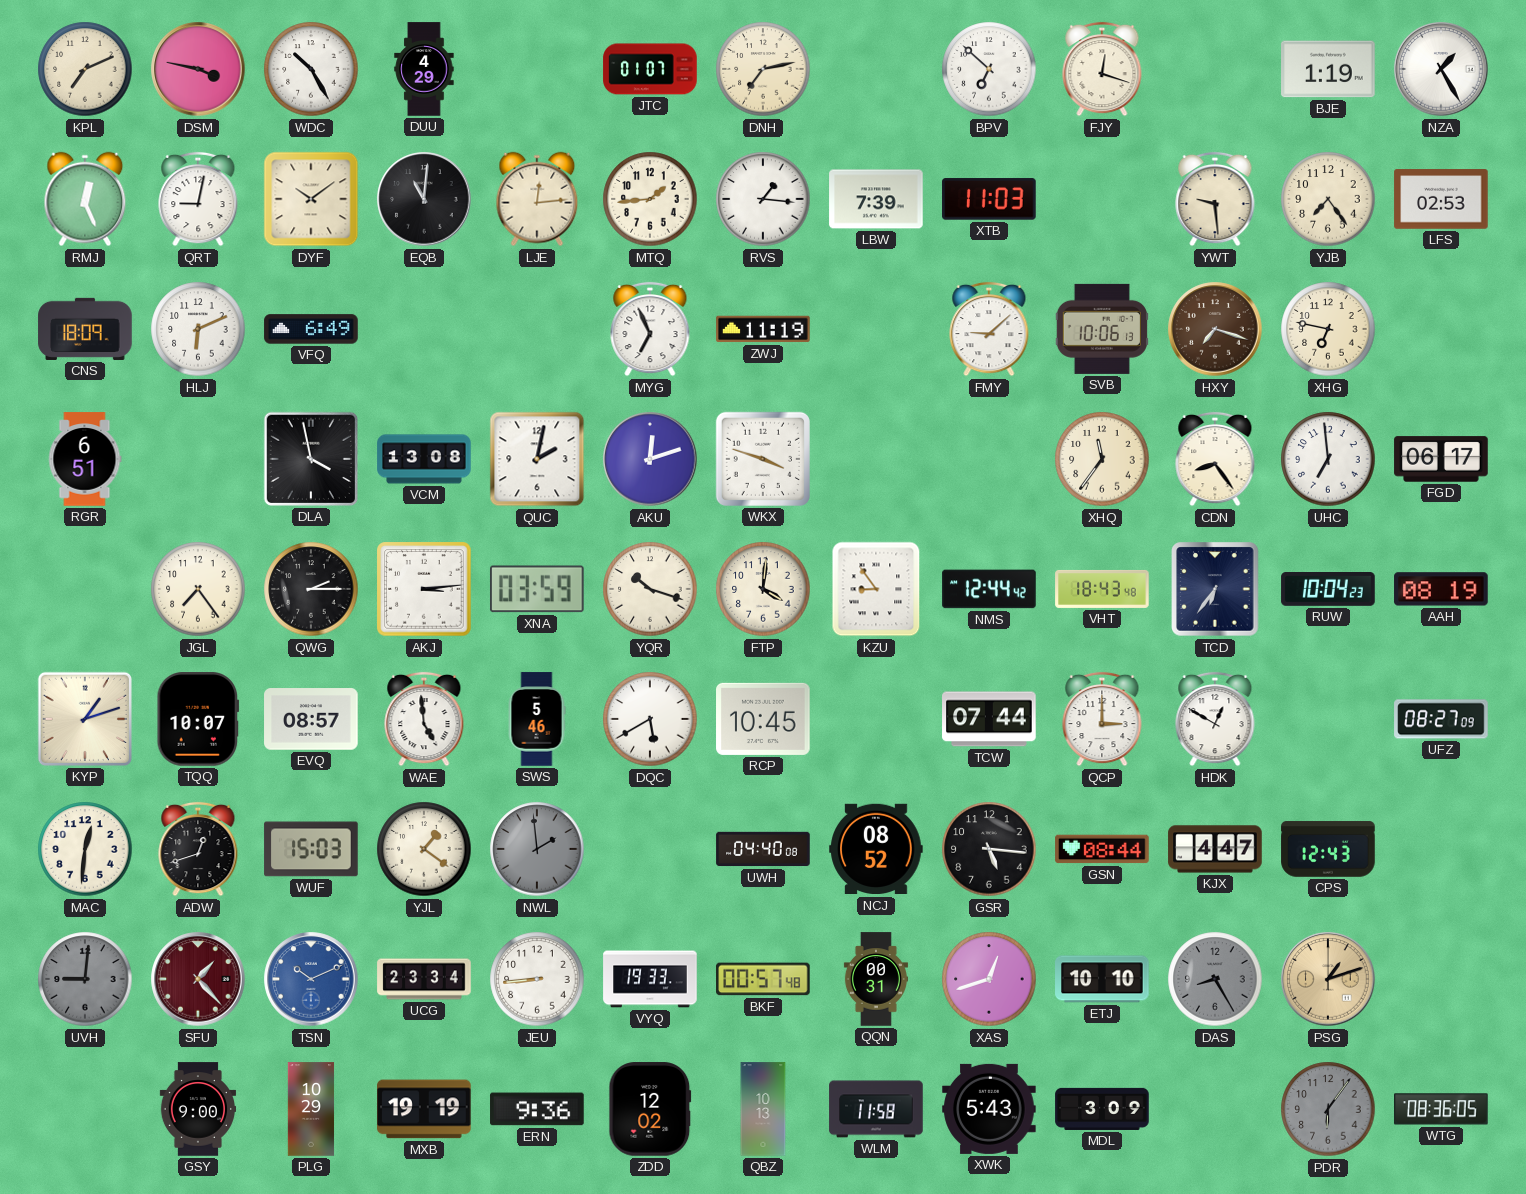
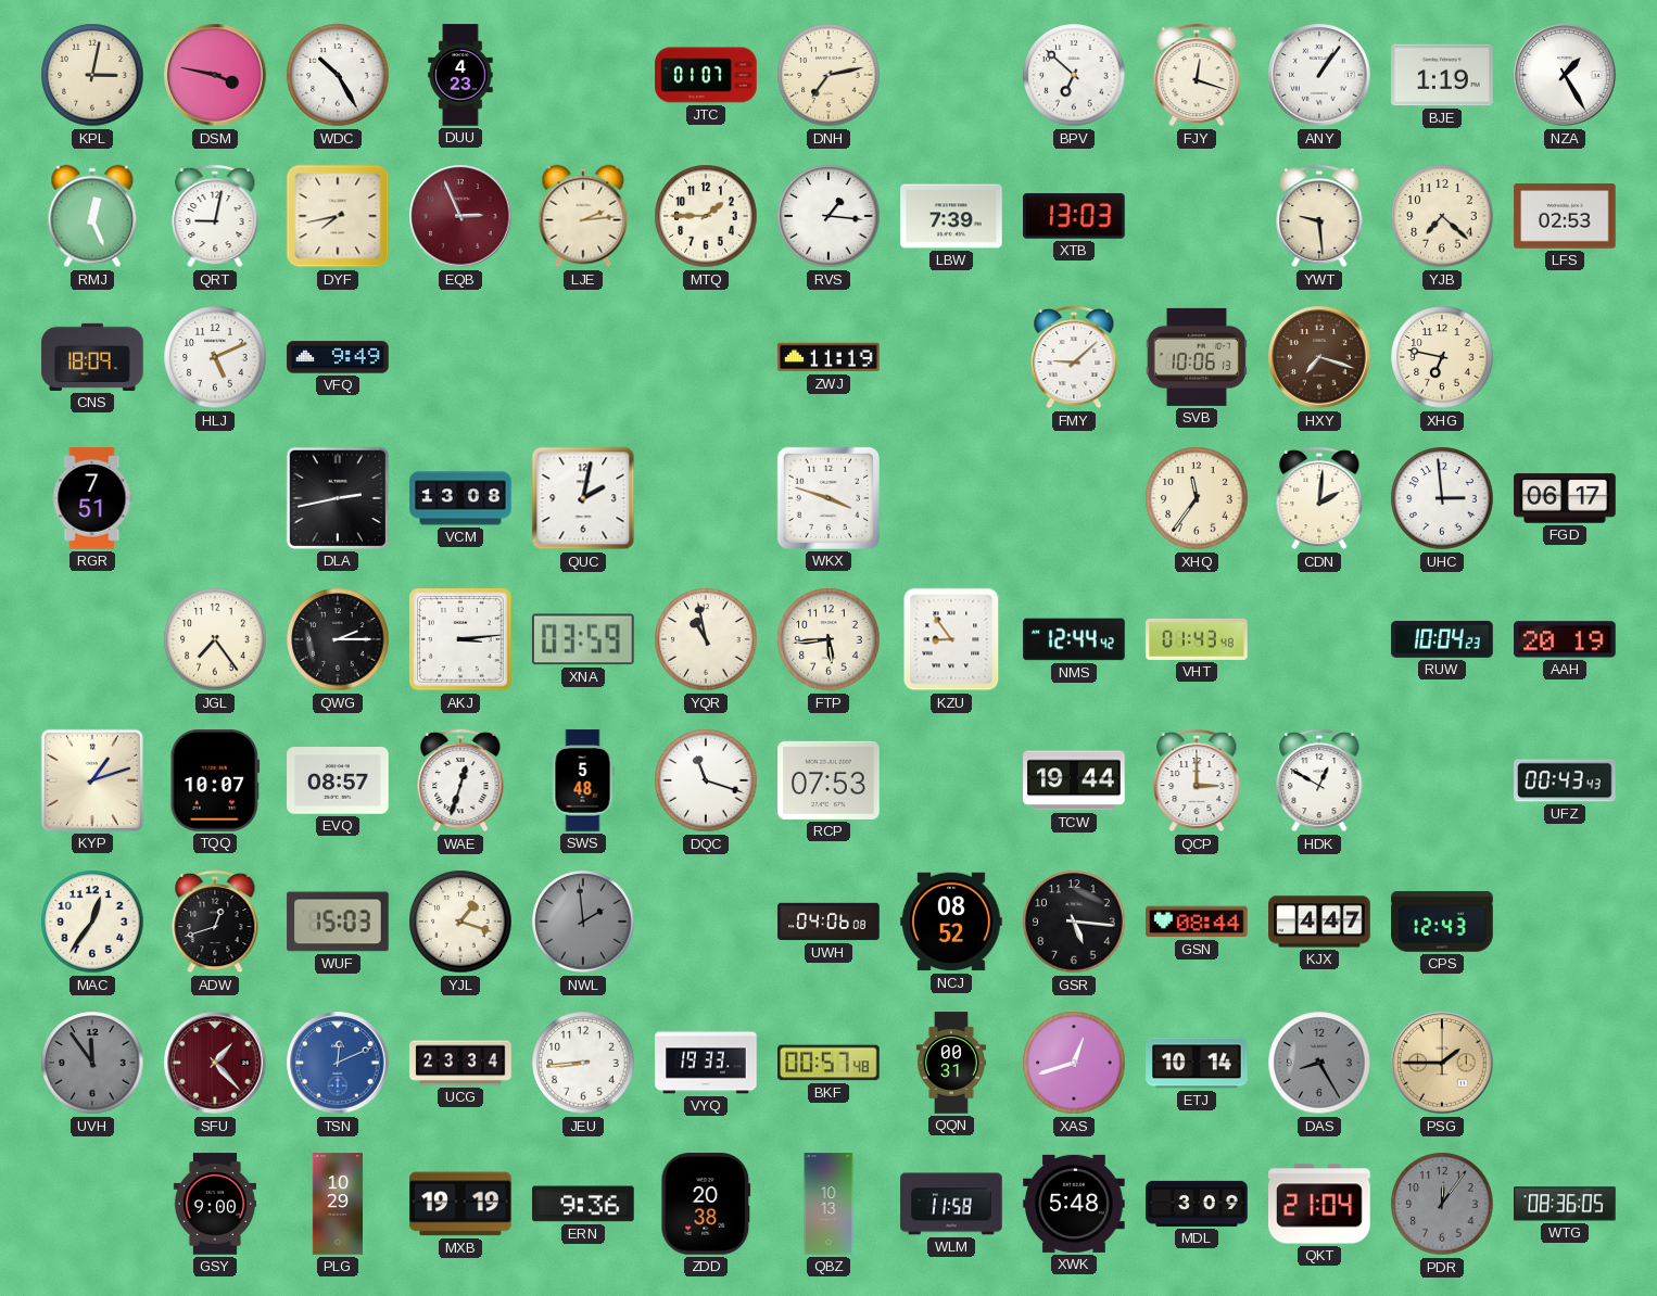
KPL: 7:11 -> 3:02
DUU: 4:29 -> 4:23
ANY: none -> 1:06
DYF: 10:09 -> 7:43
EQB: 11:01 -> 2:56
EQB dial: black -> burgundy
LJE: 12:14 -> 2:14
MTQ: 1:44 -> 1:45
XTB: 11:03 -> 13:03
YJB: 7:24 -> 7:22
HLJ: 6:11 -> 5:11
VFQ: 6:49 -> 9:49
MYG: 6:56 -> none
RGR: 6:51 -> 7:51
DLA: 3:58 -> 2:43
AKU: 12:12 -> none
CDN: 8:24 -> 2:01
UHC: 6:59 -> 2:59
YQR: 10:18 -> 10:58
FTP: 4:01 -> 5:44
VHT: 18:43 -> 01:43
TCD: 6:36 -> none
AAH: 08:19 -> 20:19
WAE: 4:59 -> 12:33
SWS: 5:46 -> 5:48
DQC: 5:40 -> 11:18
RCP: 10:45 -> 07:53
TCW: 07:44 -> 19:44
UFZ: 08:27 -> 00:43
MAC: 12:31 -> 12:36
YJL: 1:21 -> 1:18
UWH: 04:40 -> 04:06
UVH: 9:01 -> 11:54
TSN: 10:11 -> 12:11
ETJ: 10:10 -> 10:14
PSG: 1:12 -> 1:45
ZDD: 12:02 -> 20:38
XWK: 5:43 -> 5:48
QKT: none -> 21:04
PDR: 6:06 -> 12:06
